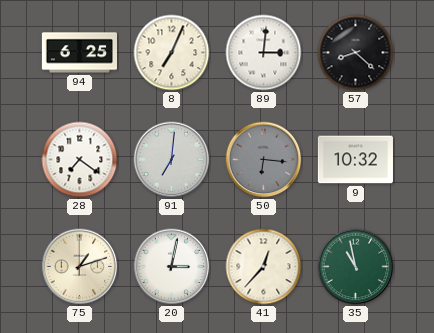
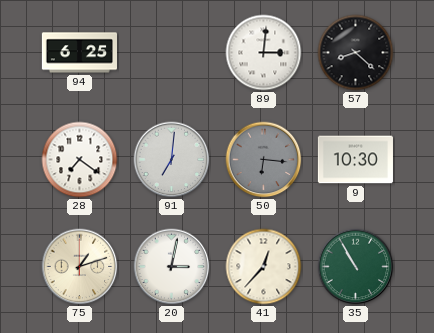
8: 7:04 -> none
9: 10:32 -> 10:30
35: 10:58 -> 10:55
